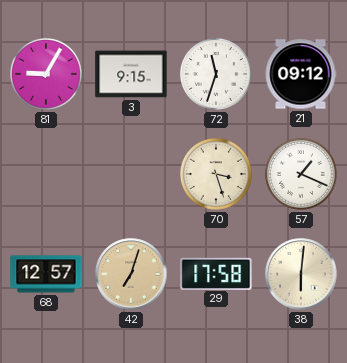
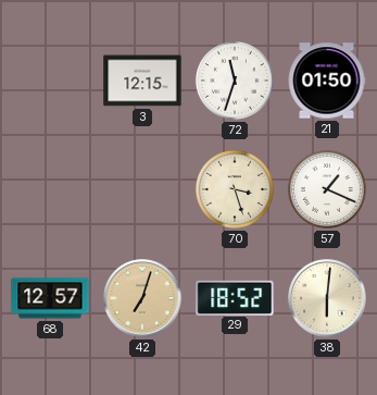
81: 9:05 -> none
3: 9:15 -> 12:15
21: 09:12 -> 01:50
29: 17:58 -> 18:52
